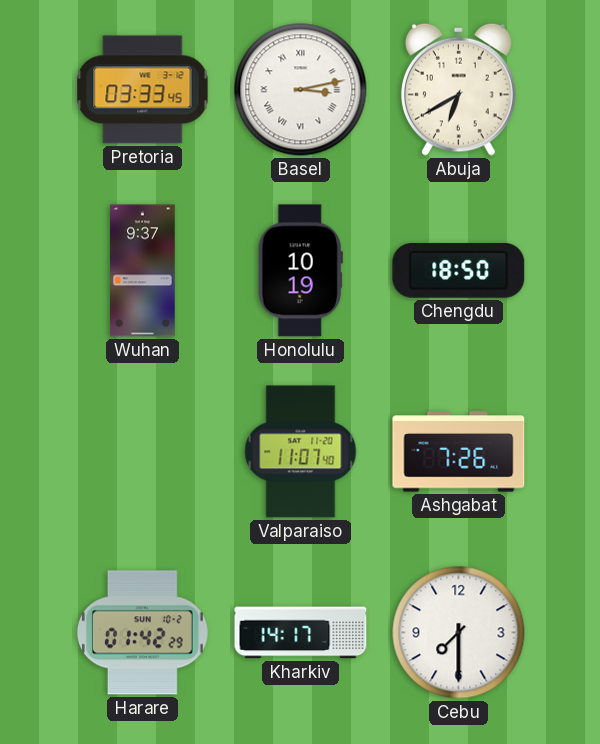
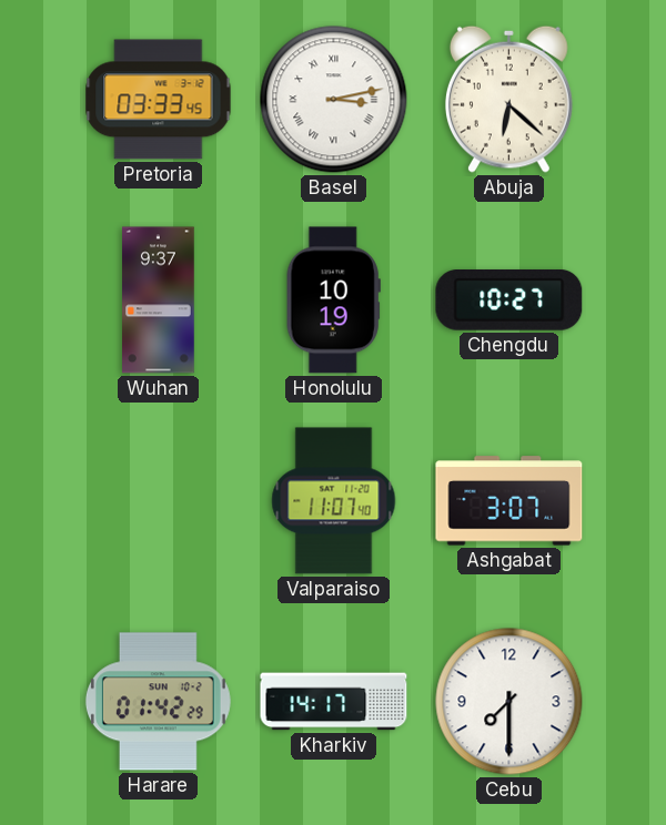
Abuja: 6:40 -> 6:22
Chengdu: 18:50 -> 10:27
Ashgabat: 7:26 -> 3:07
